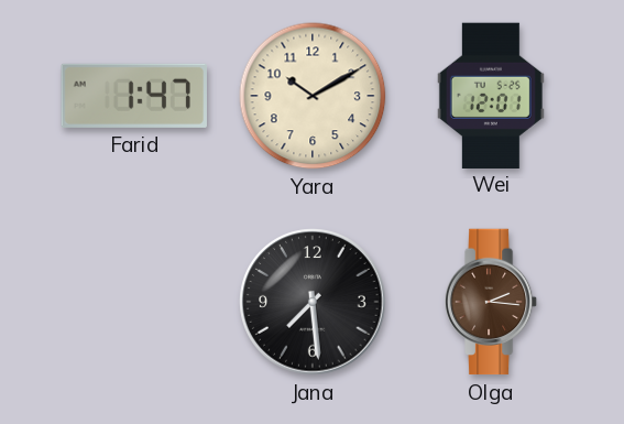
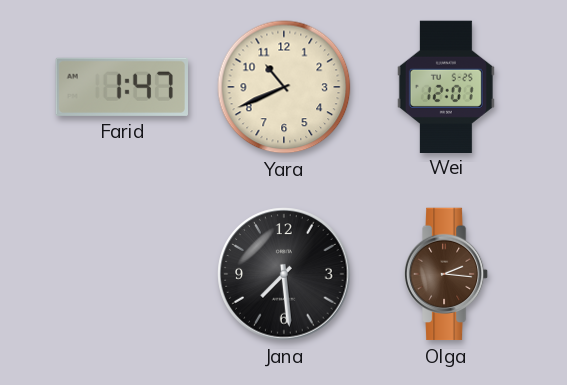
Yara: 10:10 -> 10:41
